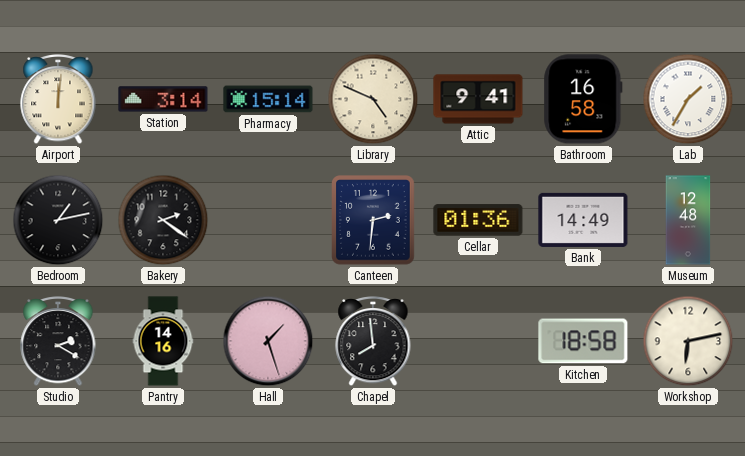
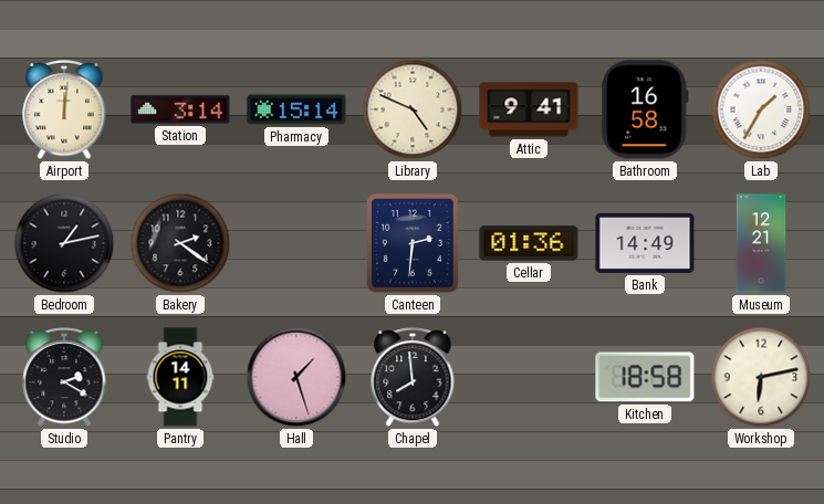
Museum: 12:48 -> 12:21
Pantry: 14:16 -> 14:11
